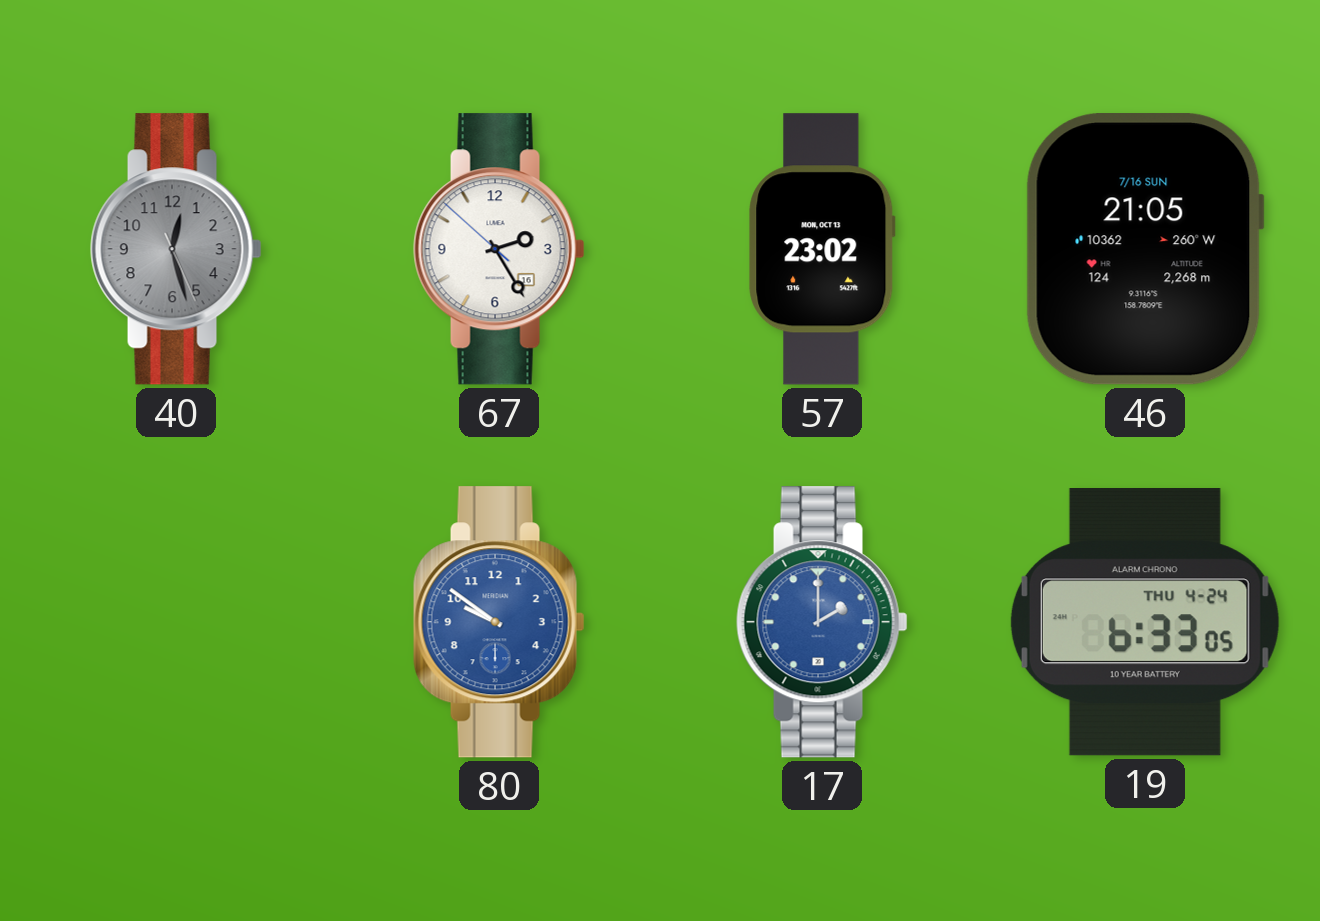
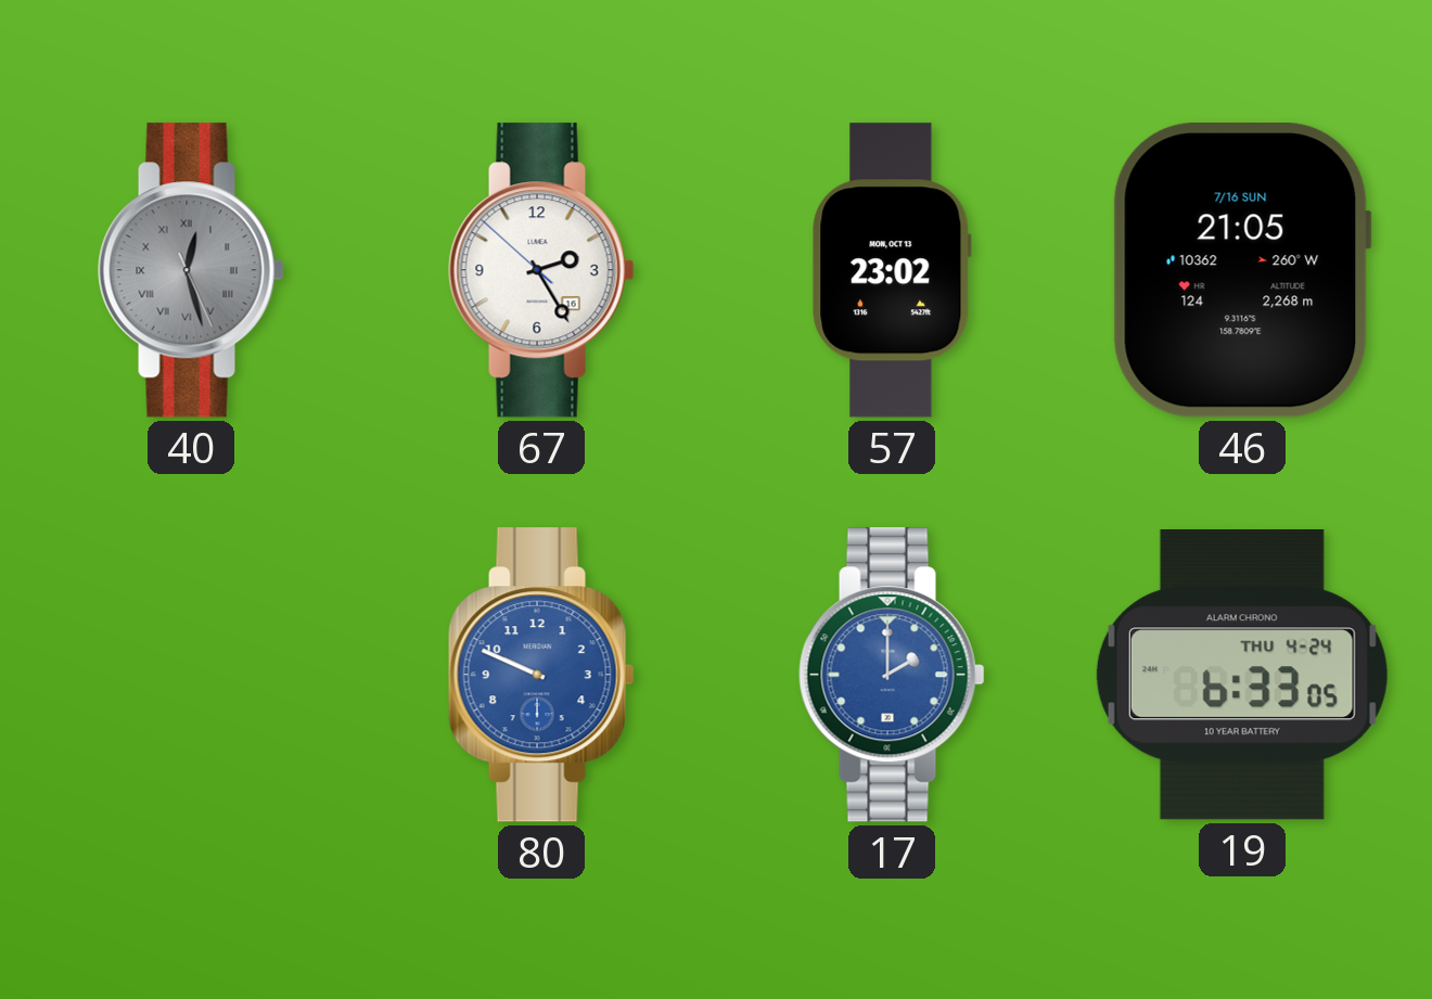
40 numerals: Arabic -> Roman
80: 9:51 -> 9:49
